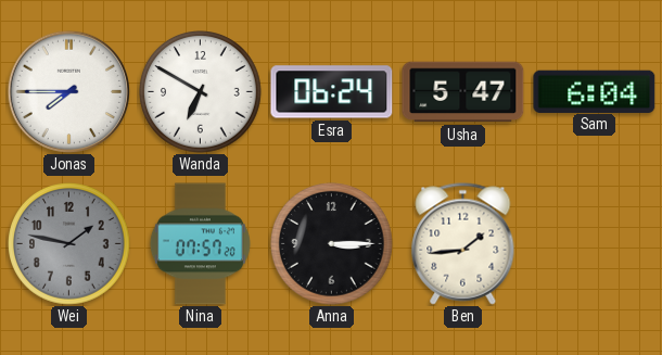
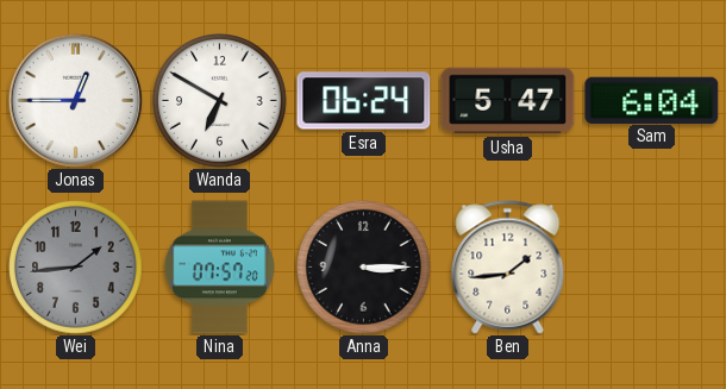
Jonas: 7:45 -> 12:45
Wei: 1:47 -> 1:44
